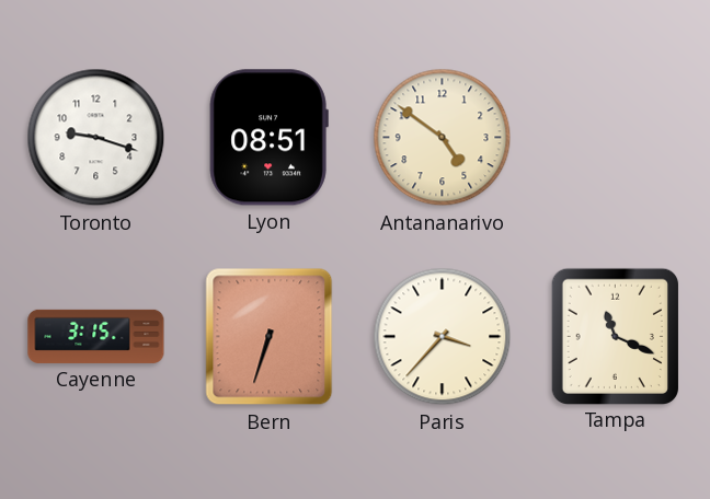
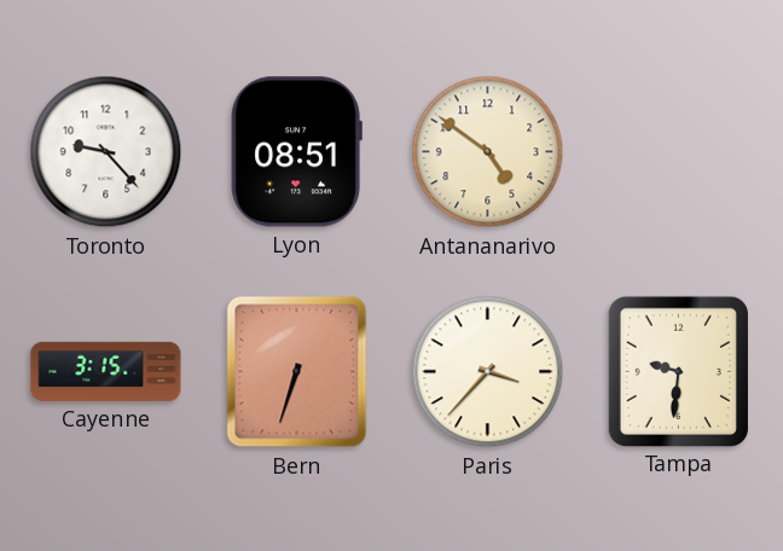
Toronto: 9:18 -> 9:23
Tampa: 11:19 -> 9:31
